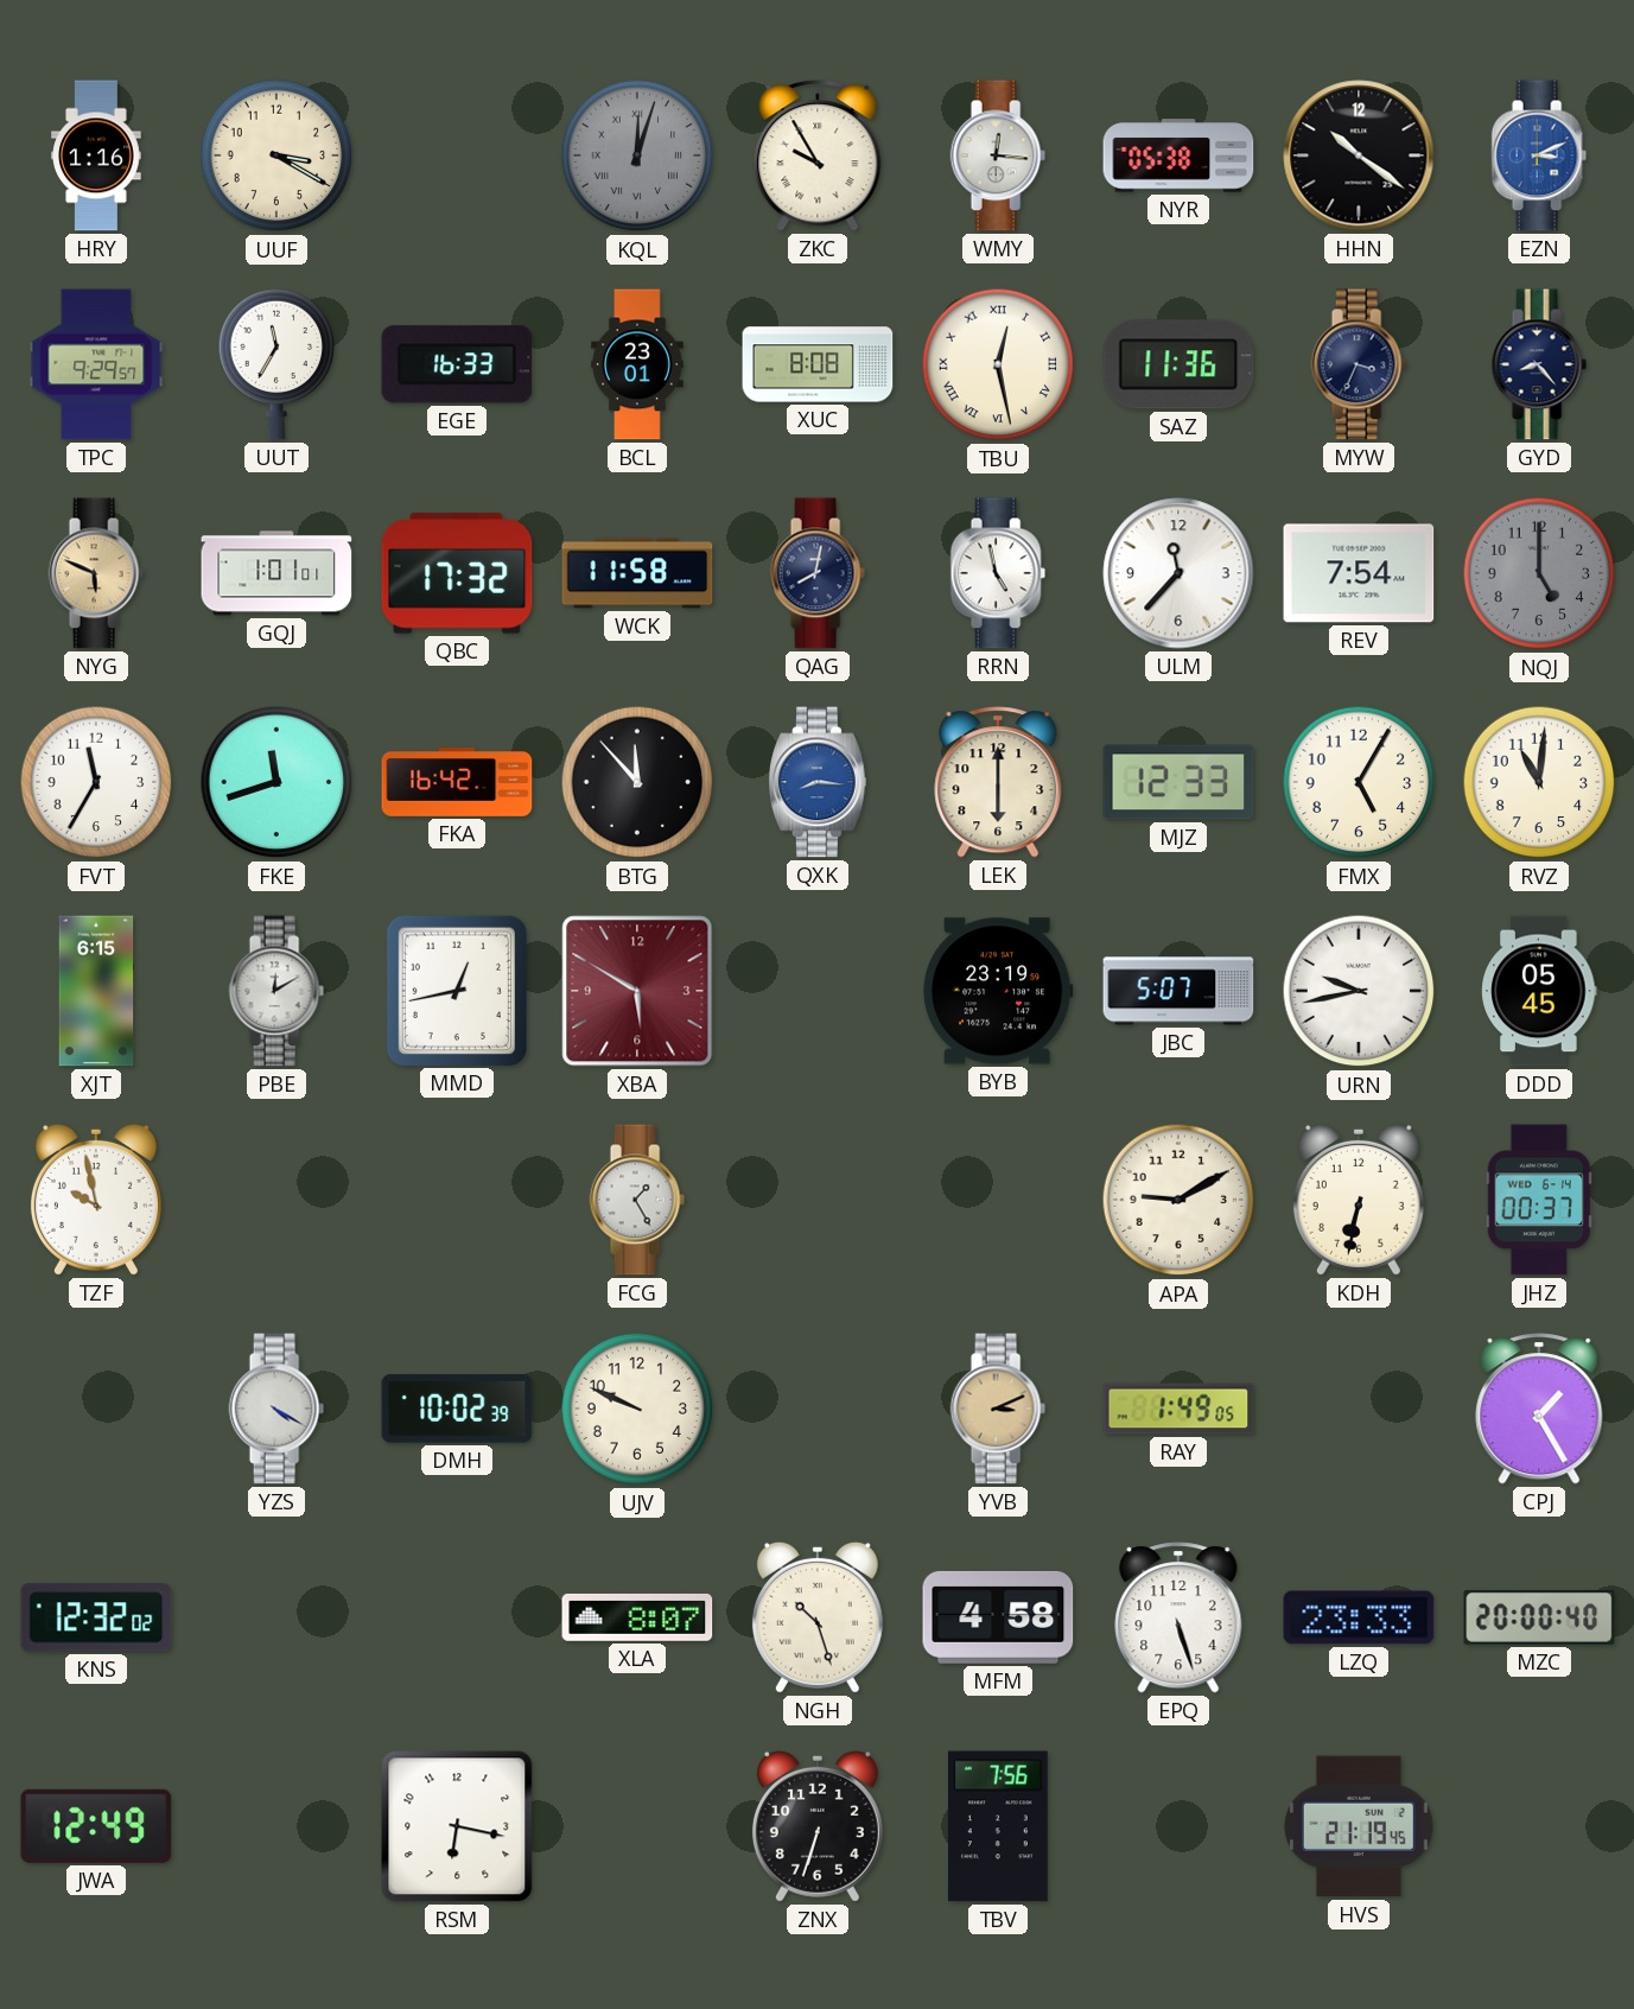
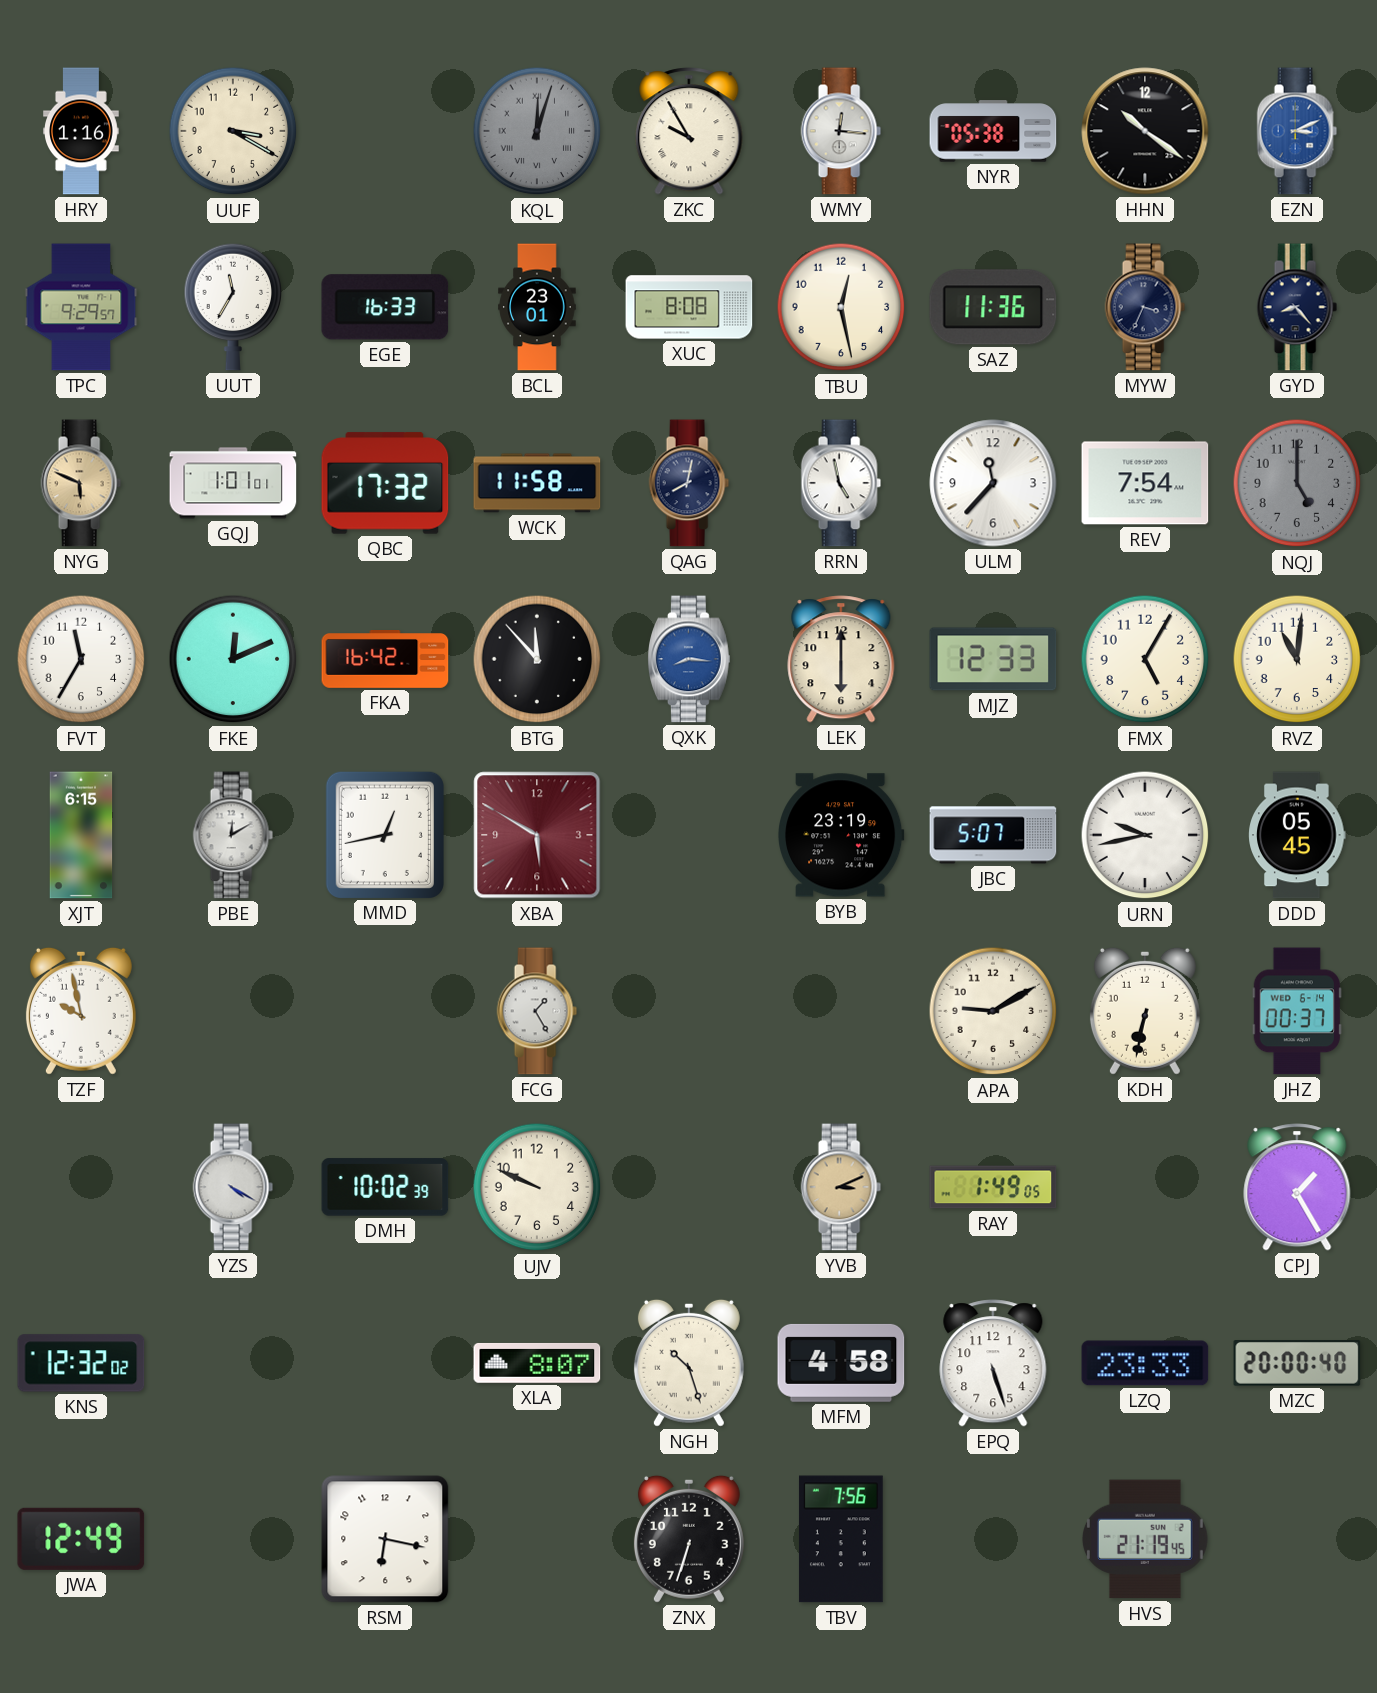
TBU numerals: Roman -> Arabic
FKE: 11:42 -> 12:11
